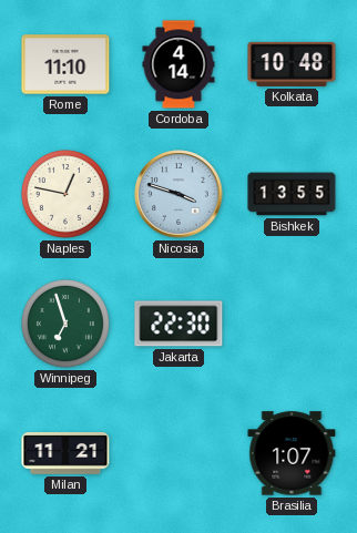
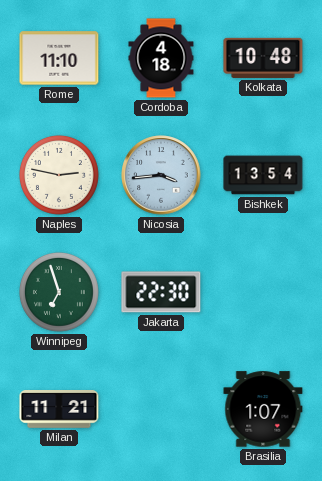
Cordoba: 4:14 -> 4:18
Naples: 12:47 -> 2:47
Nicosia: 3:48 -> 3:44
Bishkek: 13:55 -> 13:54
